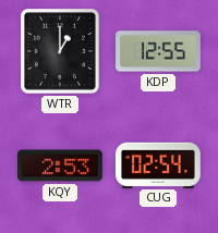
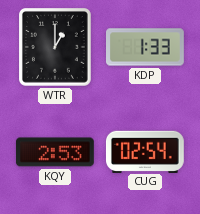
KDP: 12:55 -> 1:33
